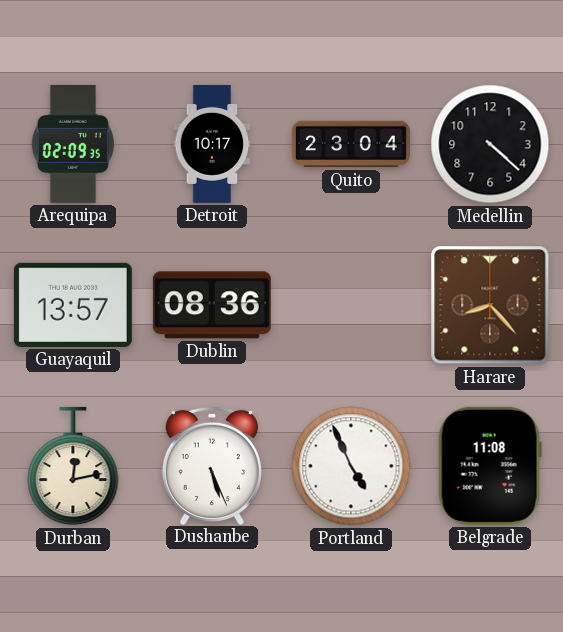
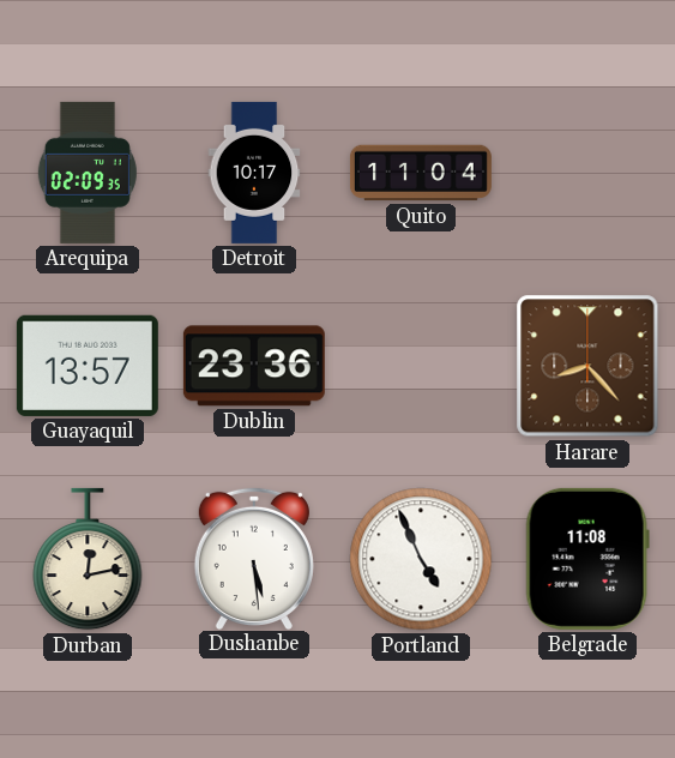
Quito: 23:04 -> 11:04
Medellin: 4:22 -> none
Dublin: 08:36 -> 23:36
Dushanbe: 5:26 -> 5:29
